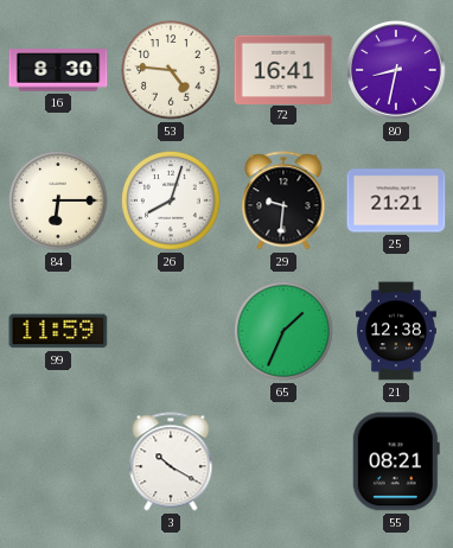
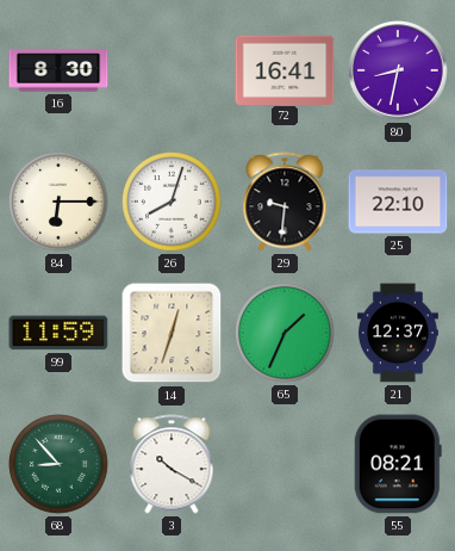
53: 4:46 -> none
25: 21:21 -> 22:10
14: none -> 12:33
21: 12:38 -> 12:37
68: none -> 8:53
